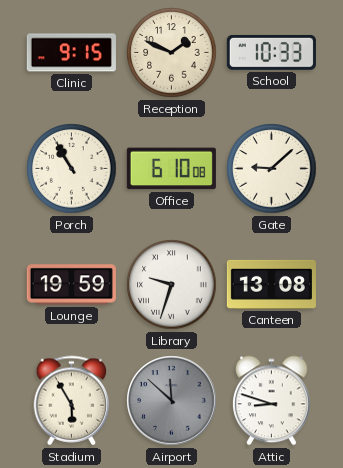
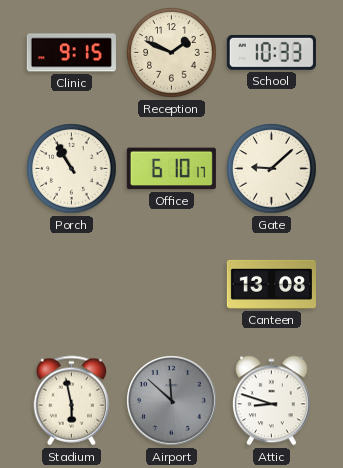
Office: 6:10:08 -> 6:10:17
Lounge: 19:59 -> none
Library: 9:33 -> none
Stadium: 5:55 -> 5:58
